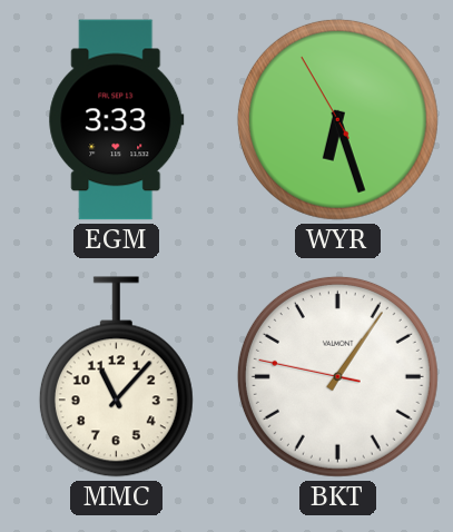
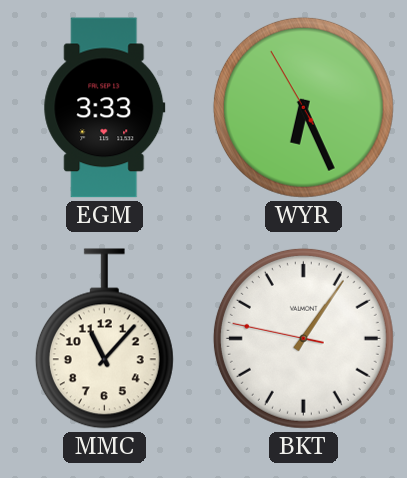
WYR: 6:26 -> 6:25
